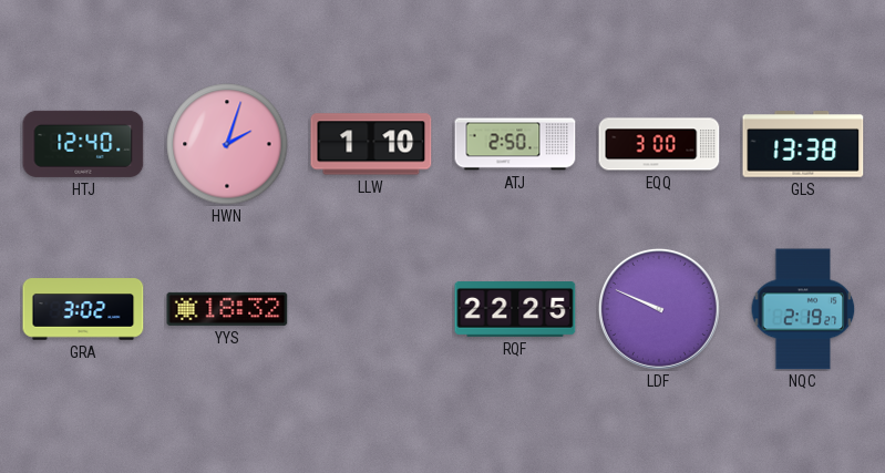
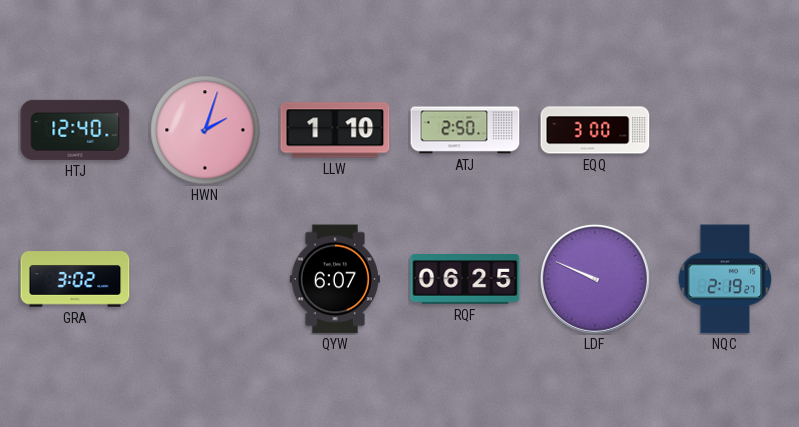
GLS: 13:38 -> none
YYS: 18:32 -> none
QYW: none -> 6:07
RQF: 22:25 -> 06:25
